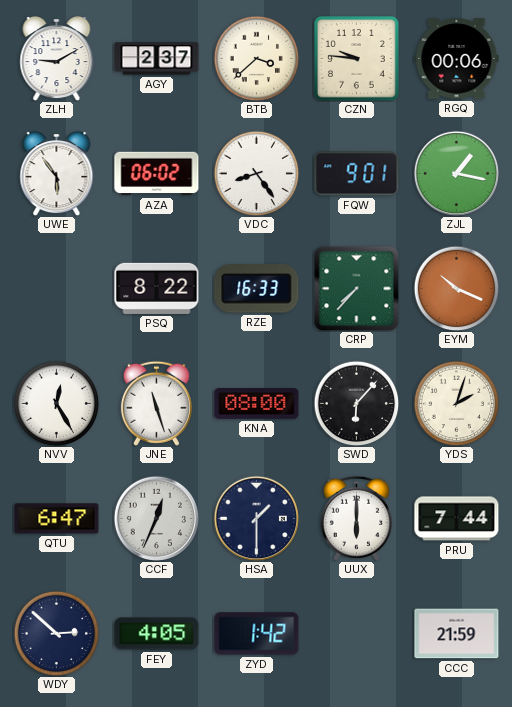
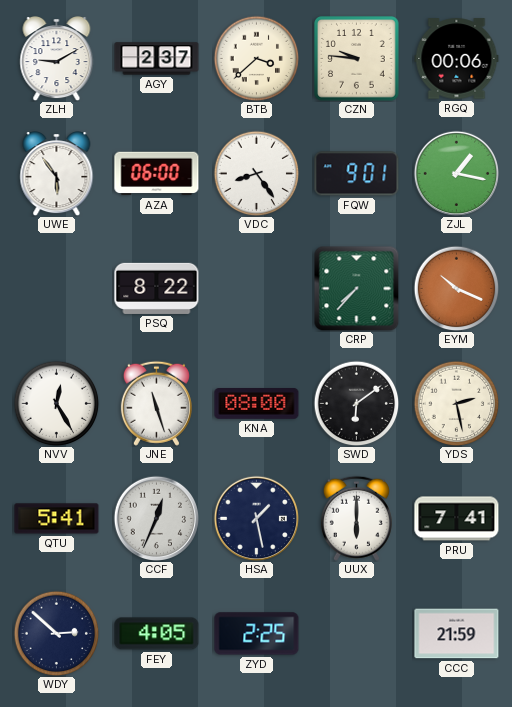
AZA: 06:02 -> 06:00
RZE: 16:33 -> none
SWD: 6:07 -> 6:09
YDS: 2:03 -> 2:28
QTU: 6:47 -> 5:41
HSA: 1:30 -> 1:28
PRU: 7:44 -> 7:41
ZYD: 1:42 -> 2:25
